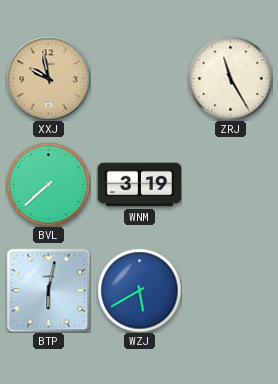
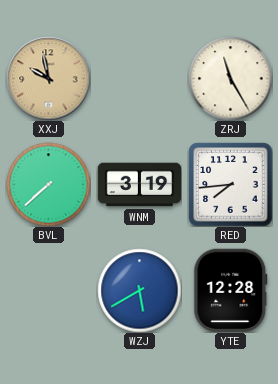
RED: none -> 7:44
BTP: 6:02 -> none
YTE: none -> 12:28
